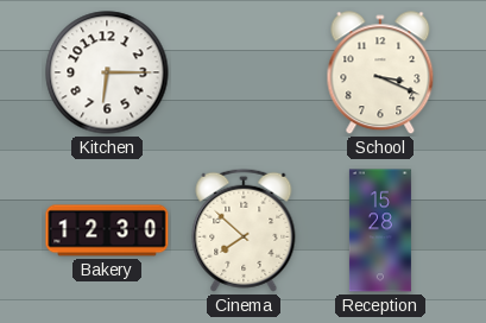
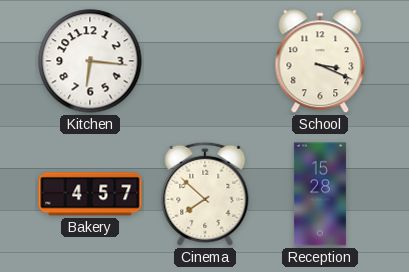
Kitchen: 6:15 -> 6:16
Bakery: 12:30 -> 4:57
